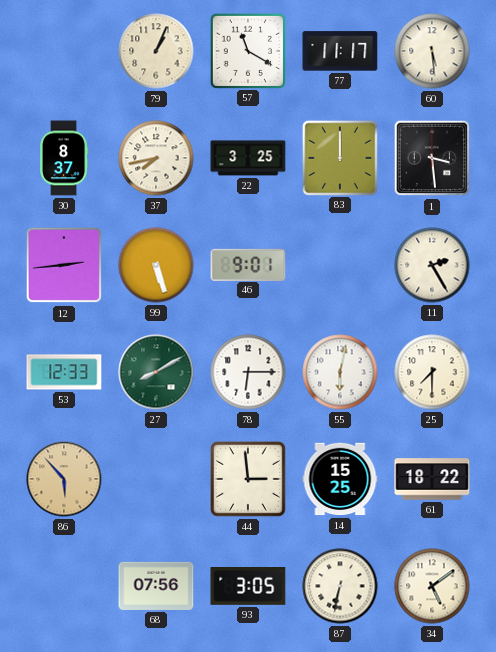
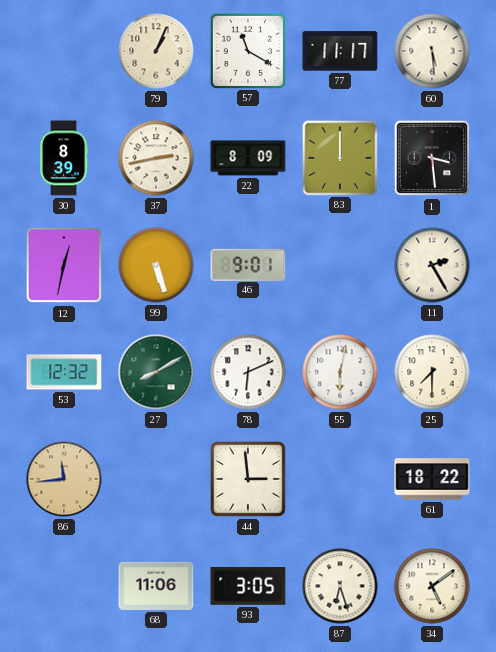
30: 8:37 -> 8:39
37: 7:43 -> 2:43
22: 3:25 -> 8:09
12: 2:44 -> 12:32
53: 12:33 -> 12:32
78: 6:15 -> 6:11
86: 5:53 -> 11:44
14: 15:25 -> none
68: 07:56 -> 11:06
87: 6:32 -> 6:27
